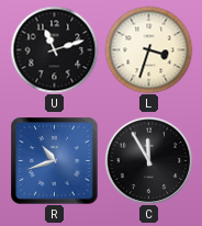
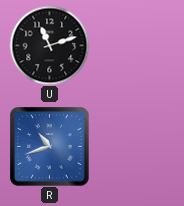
L: 3:33 -> none
C: 11:55 -> none
